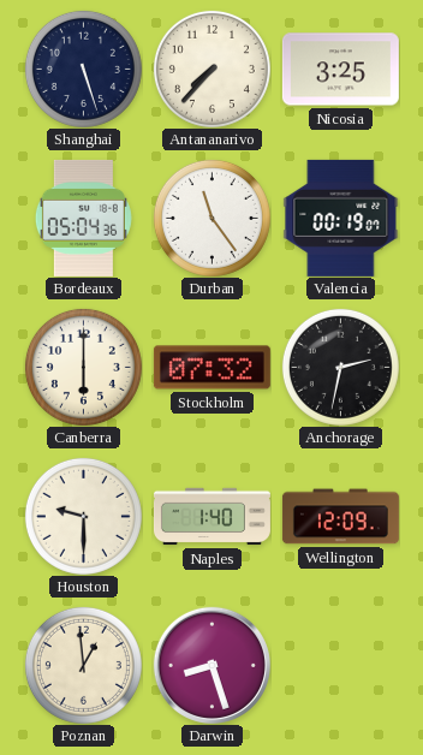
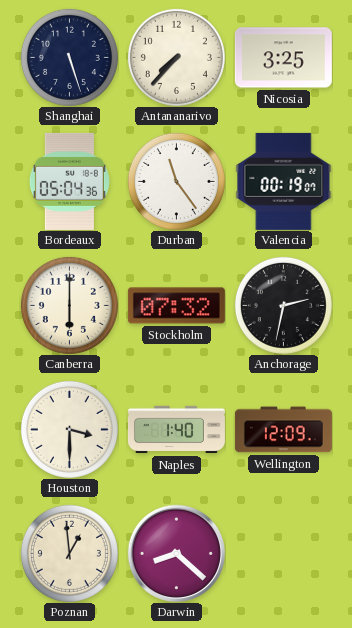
Houston: 9:30 -> 3:30
Darwin: 8:27 -> 8:22
